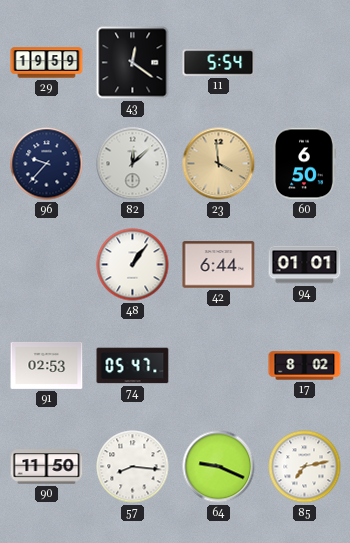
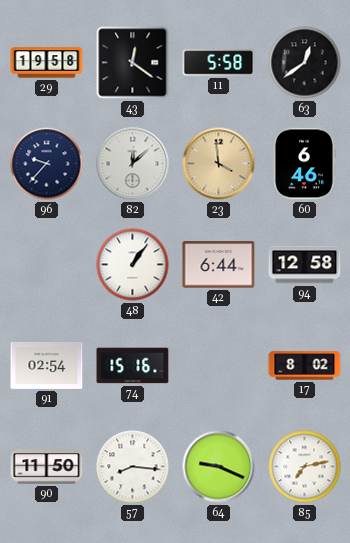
29: 19:59 -> 19:58
11: 5:54 -> 5:58
63: none -> 12:39
60: 6:50 -> 6:46
94: 01:01 -> 12:58
91: 02:53 -> 02:54
74: 05:47 -> 15:16
